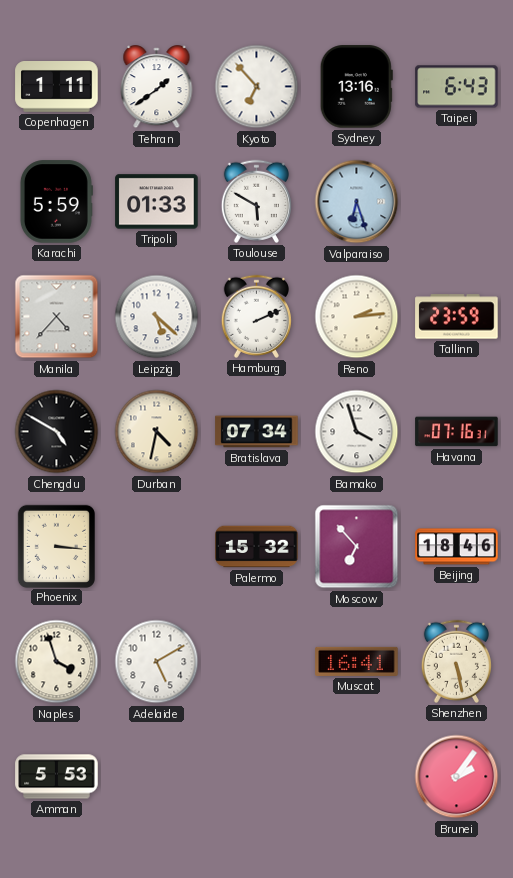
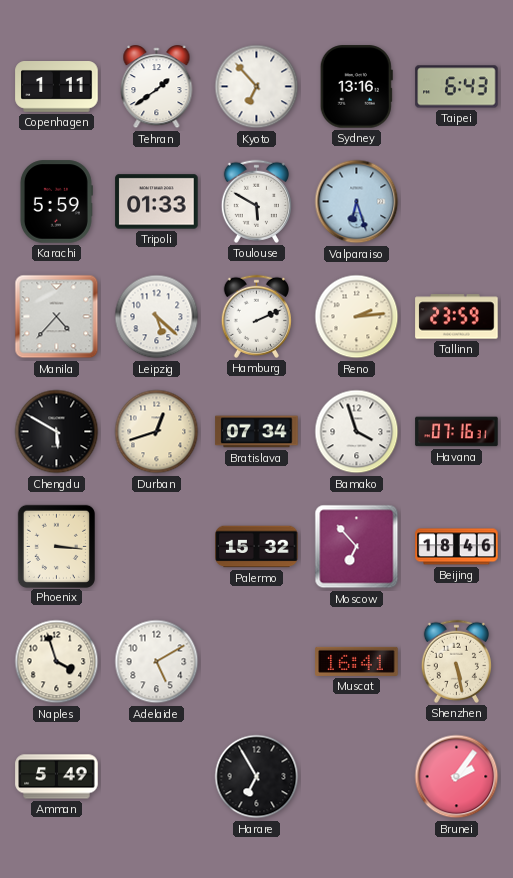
Chengdu: 4:50 -> 5:50
Durban: 4:32 -> 12:42
Amman: 5:53 -> 5:49
Harare: none -> 6:55
